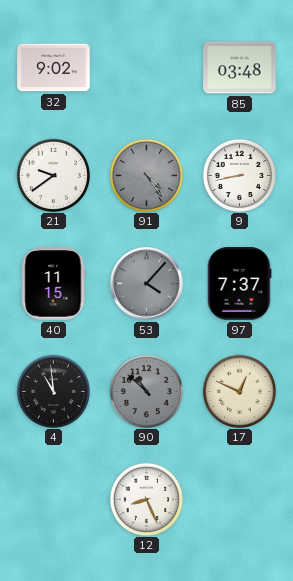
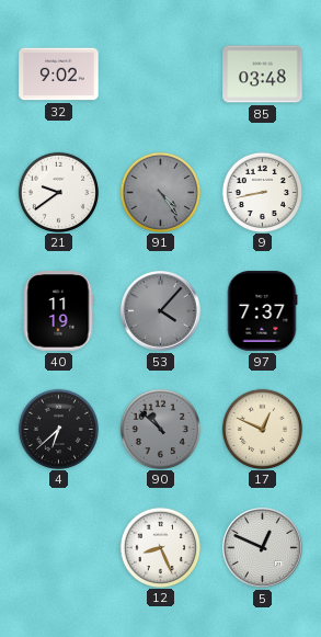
40: 11:15 -> 11:19
4: 10:59 -> 6:38
5: none -> 12:49
